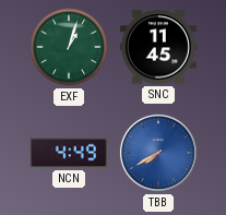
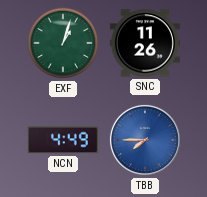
SNC: 11:45 -> 11:26
TBB: 7:40 -> 7:45
